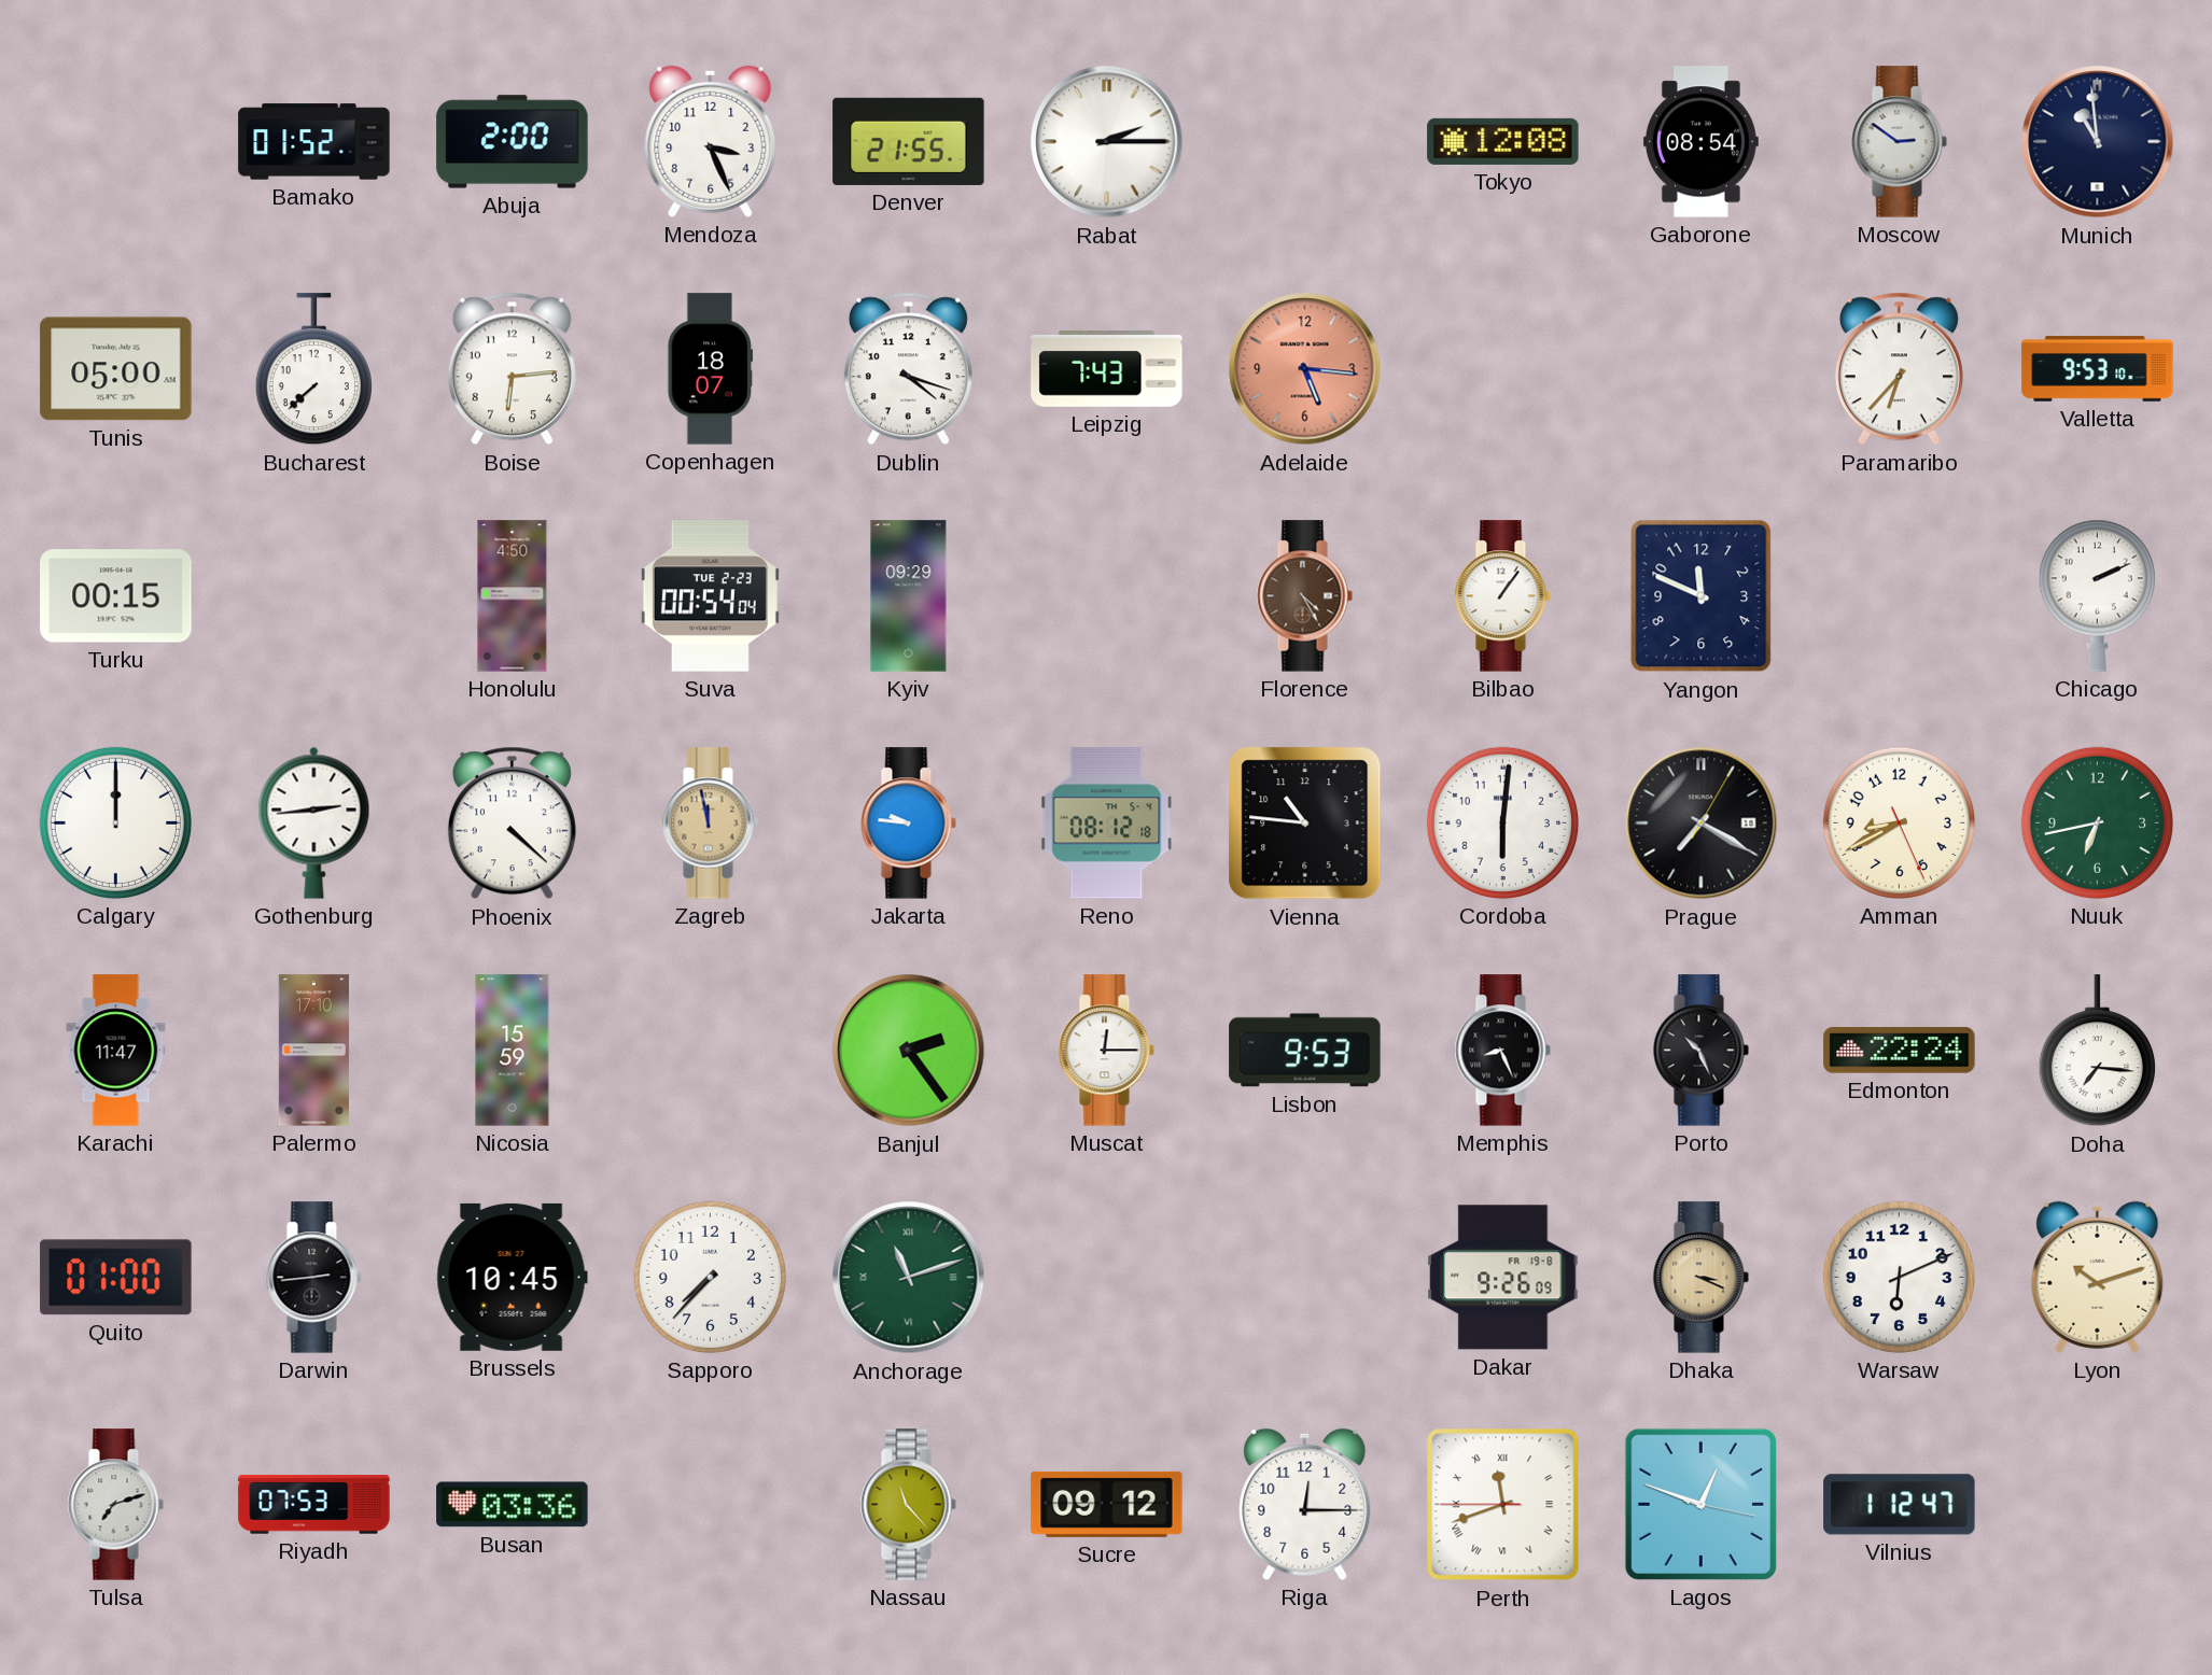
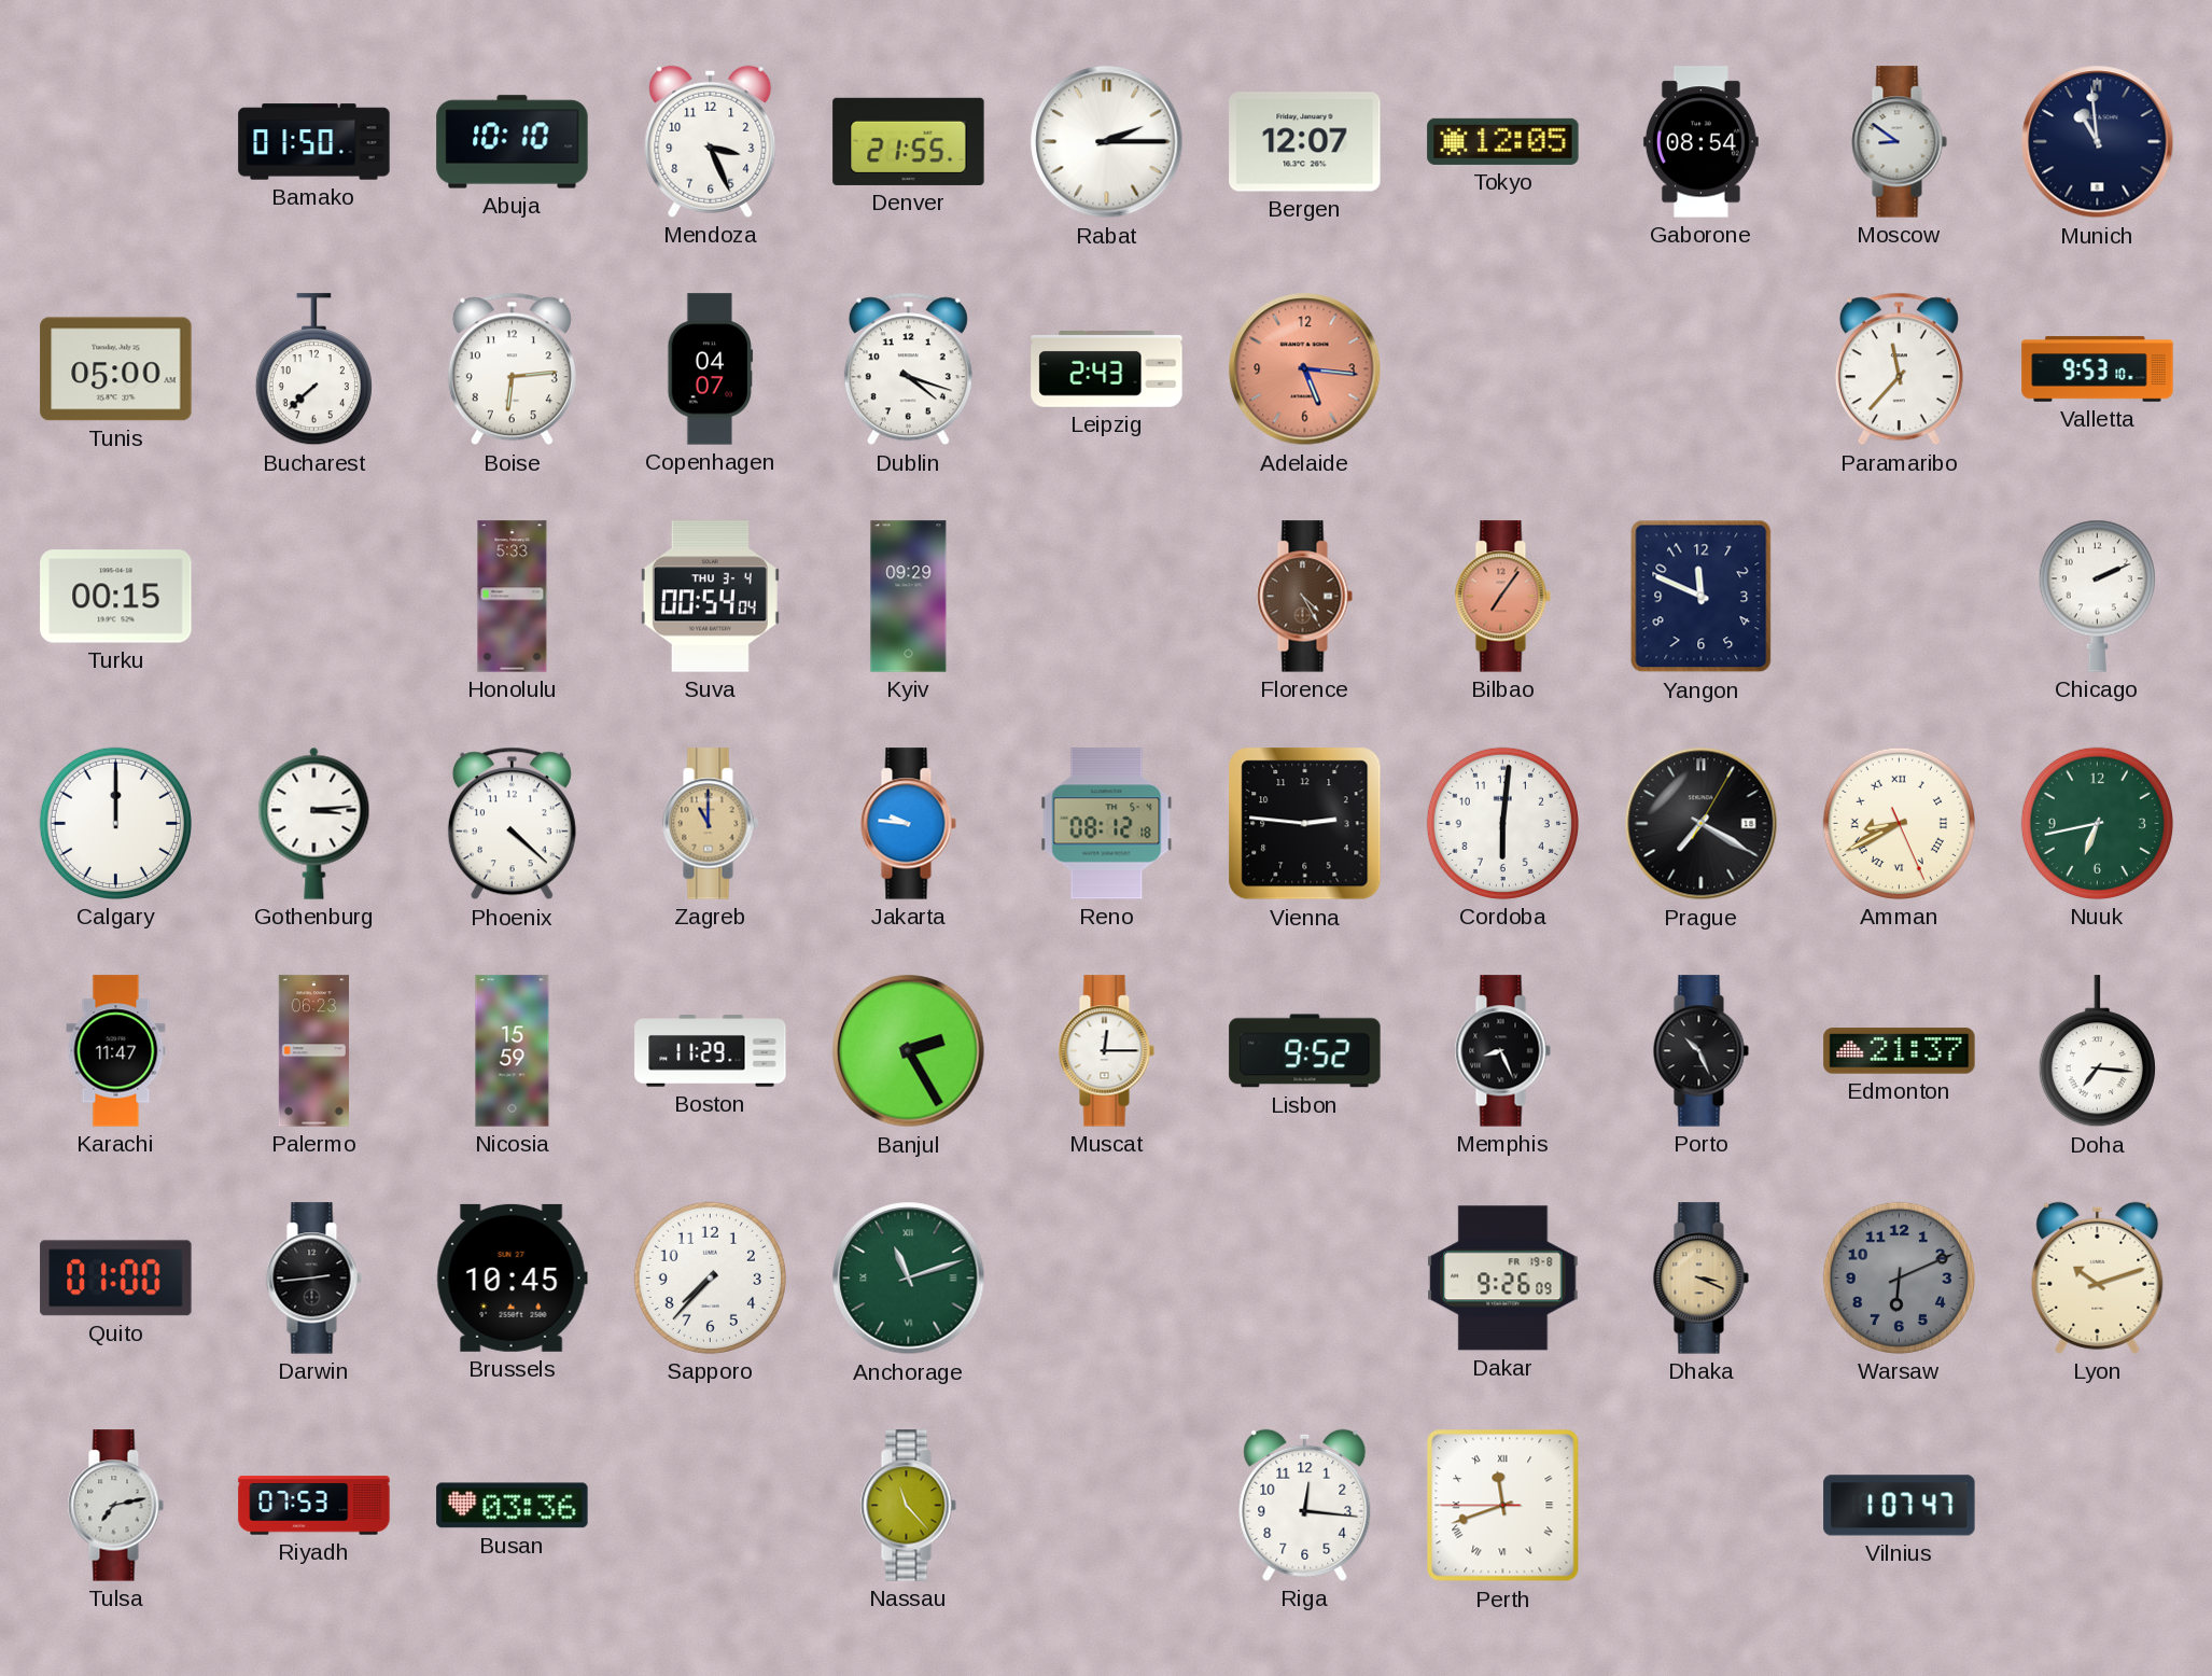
Bamako: 01:52 -> 01:50
Abuja: 2:00 -> 10:10
Bergen: none -> 12:07
Tokyo: 12:08 -> 12:05
Moscow: 2:51 -> 8:51
Copenhagen: 18:07 -> 04:07
Leipzig: 7:43 -> 2:43
Paramaribo: 6:37 -> 11:37
Honolulu: 4:50 -> 5:33
Suva date: TUE 2-23 -> THU 3-4
Bilbao: 1:06 -> 7:06
Bilbao dial: white -> salmon
Gothenburg: 2:44 -> 3:14
Zagreb: 11:58 -> 11:00
Vienna: 10:46 -> 2:46
Amman numerals: Arabic -> Roman
Palermo: 17:10 -> 06:23
Boston: none -> 11:29
Banjul: 2:24 -> 2:25
Lisbon: 9:53 -> 9:52
Edmonton: 22:24 -> 21:37
Warsaw dial: white -> grey
Tulsa: 7:12 -> 7:13
Sucre: 09:12 -> none
Riga: 12:15 -> 12:16
Lagos: 12:48 -> none
Vilnius: 1:12 -> 1:07
